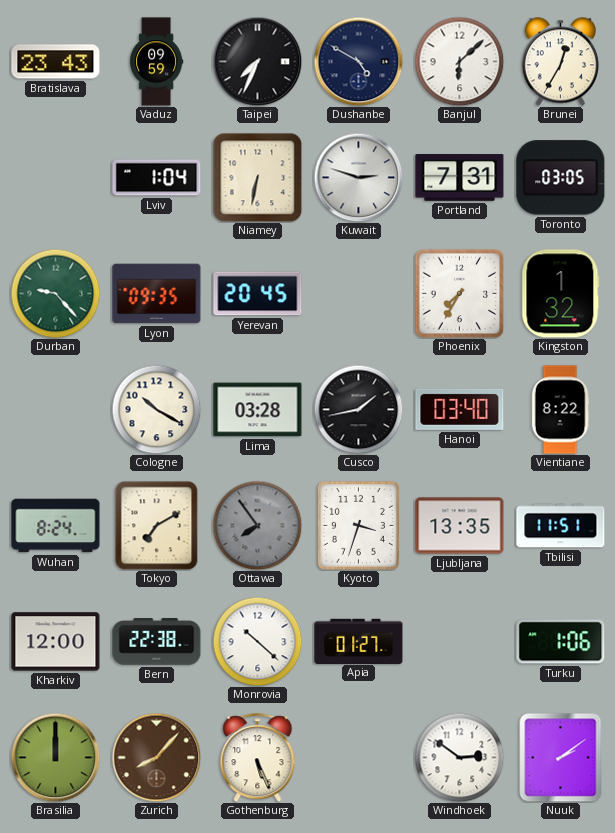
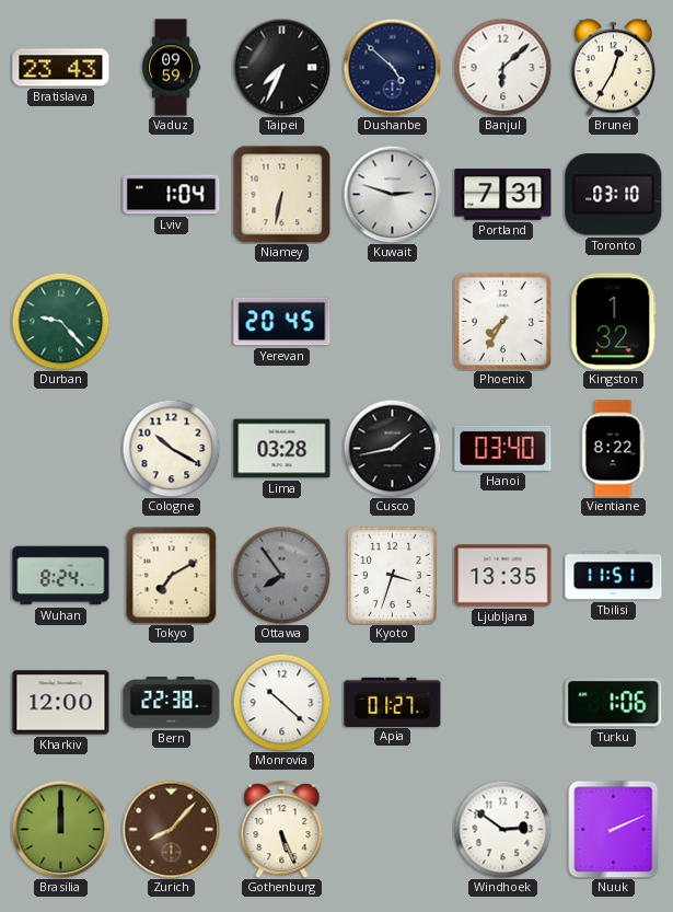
Dushanbe: 4:50 -> 4:52
Toronto: 03:05 -> 03:10
Lyon: 09:35 -> none
Nuuk: 2:09 -> 2:11
